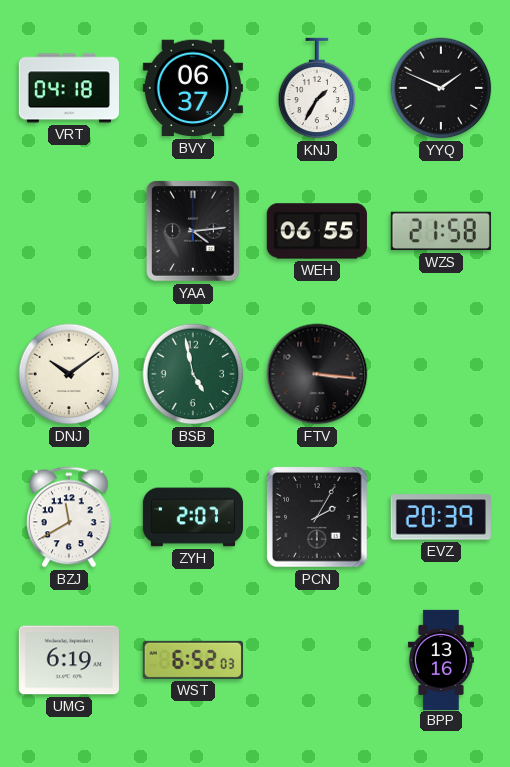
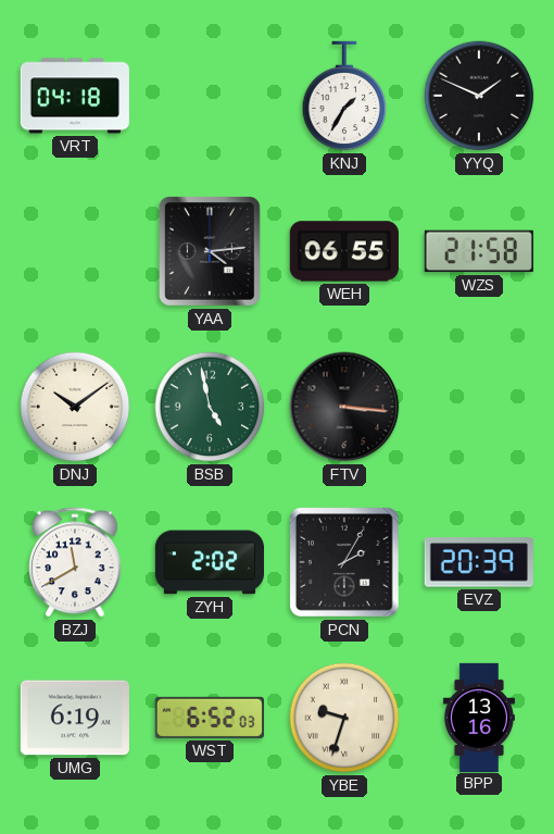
BVY: 06:37 -> none
ZYH: 2:07 -> 2:02
YBE: none -> 9:33
